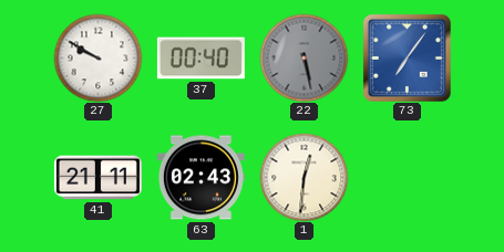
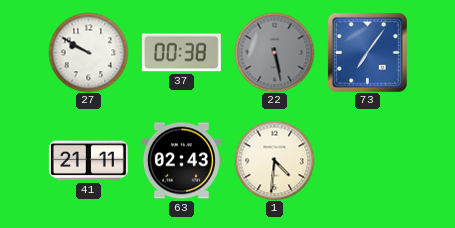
37: 00:40 -> 00:38
1: 12:31 -> 4:31
